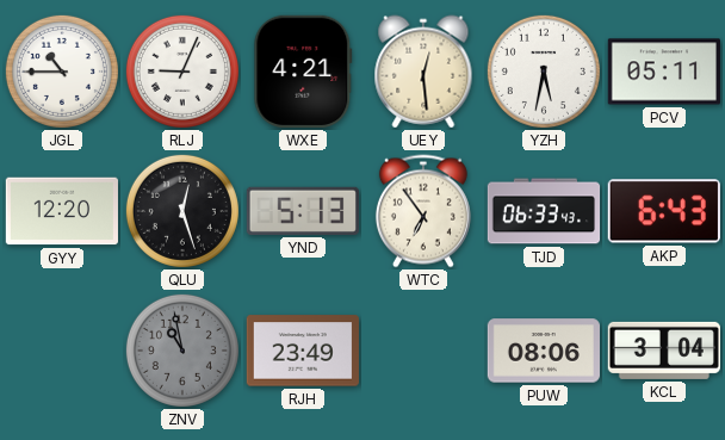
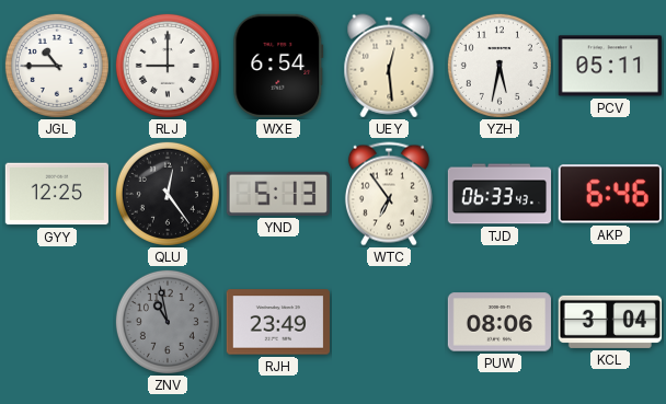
RLJ: 9:04 -> 9:00
WXE: 4:21 -> 6:54
GYY: 12:20 -> 12:25
QLU: 12:27 -> 12:24
AKP: 6:43 -> 6:46
